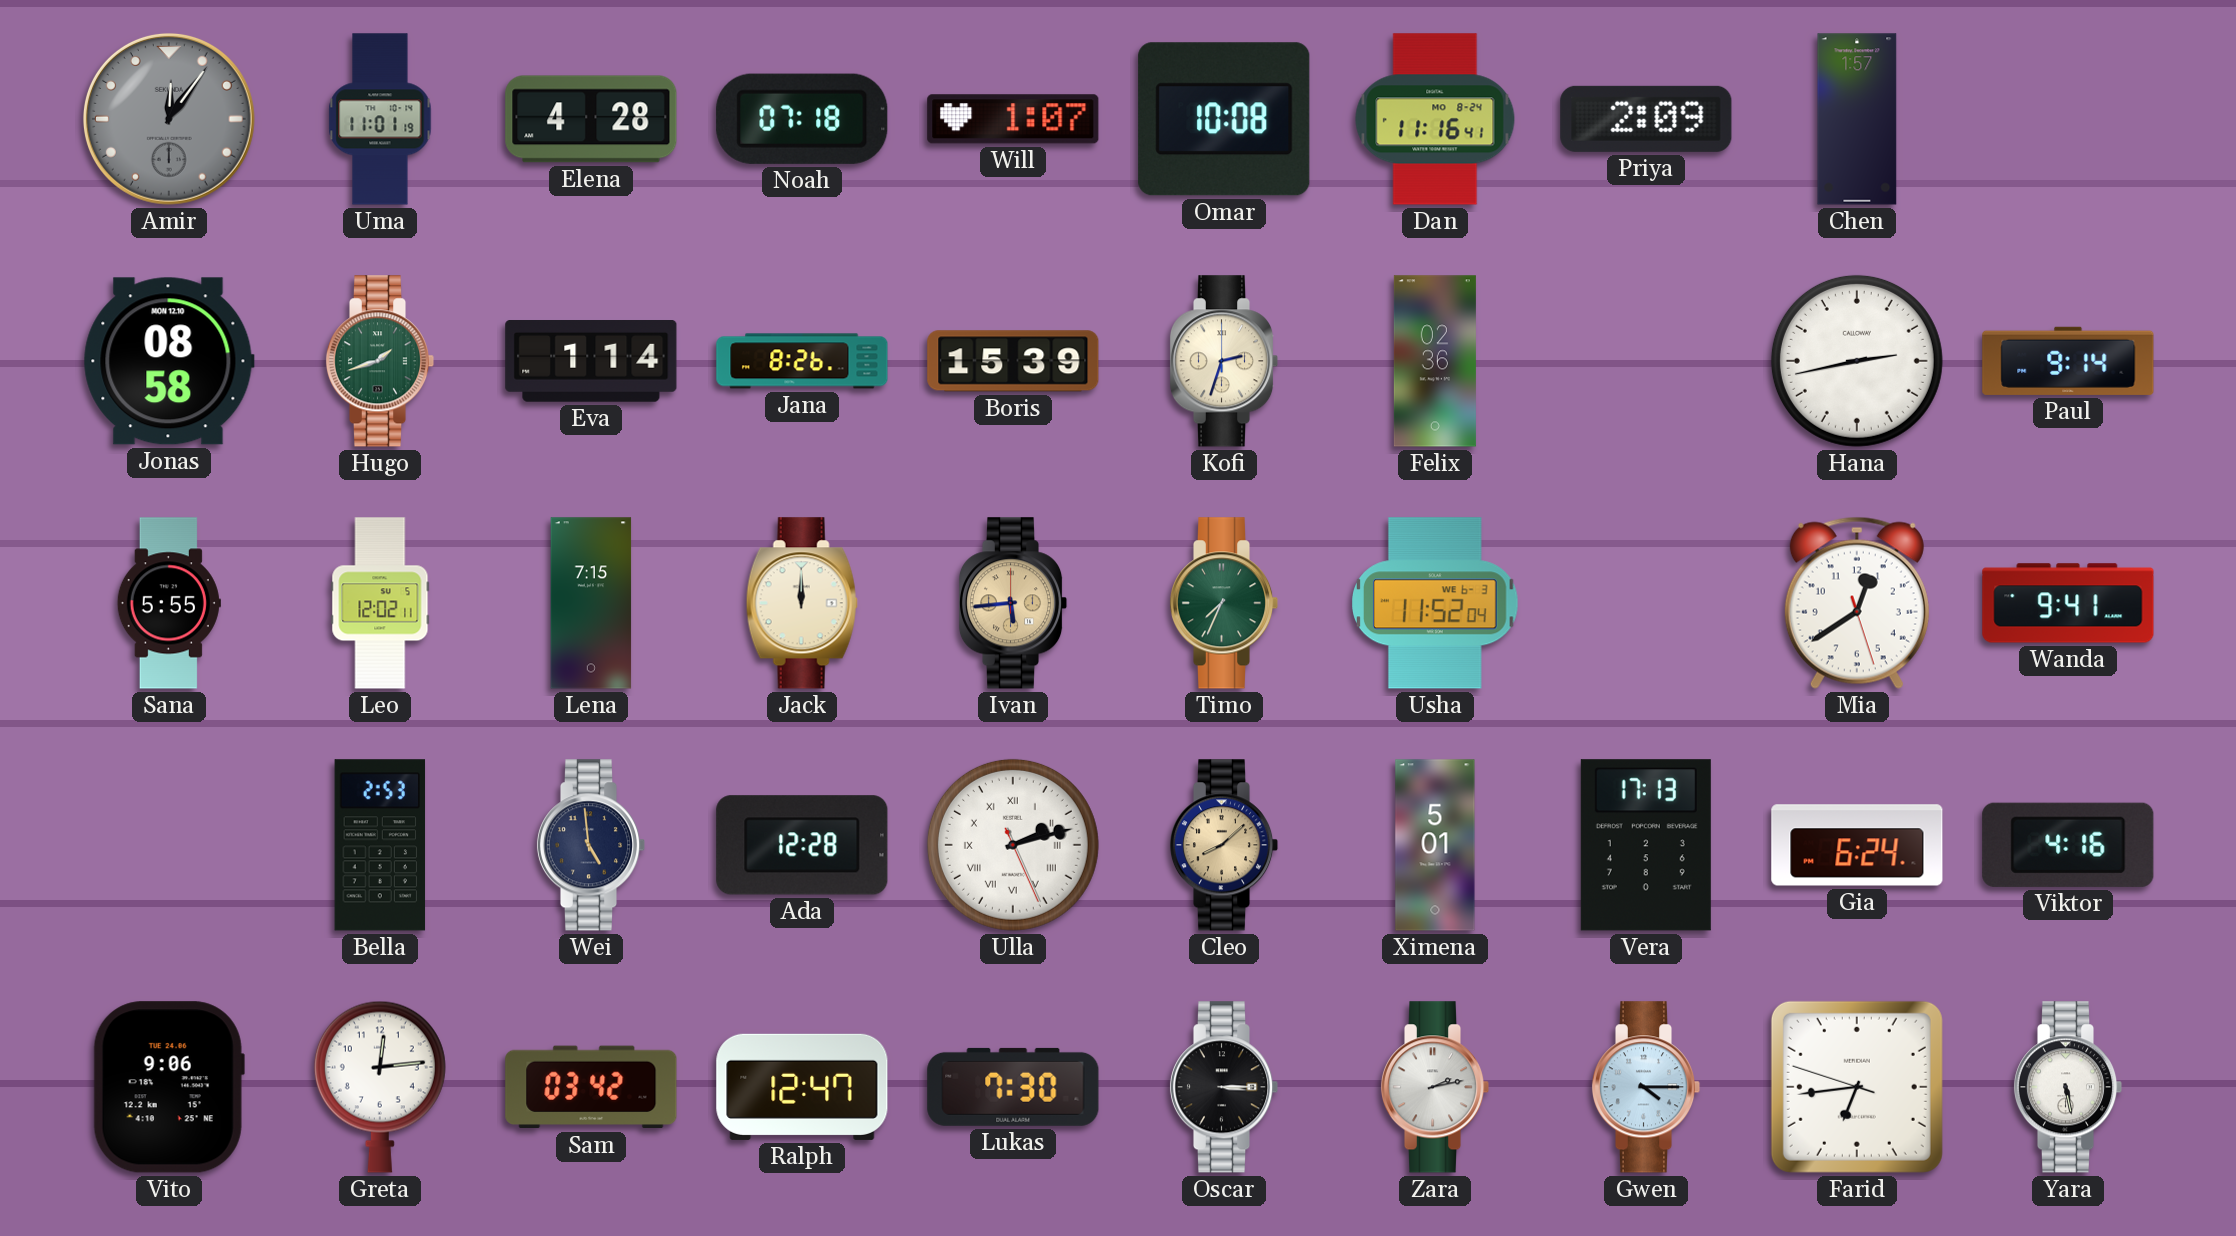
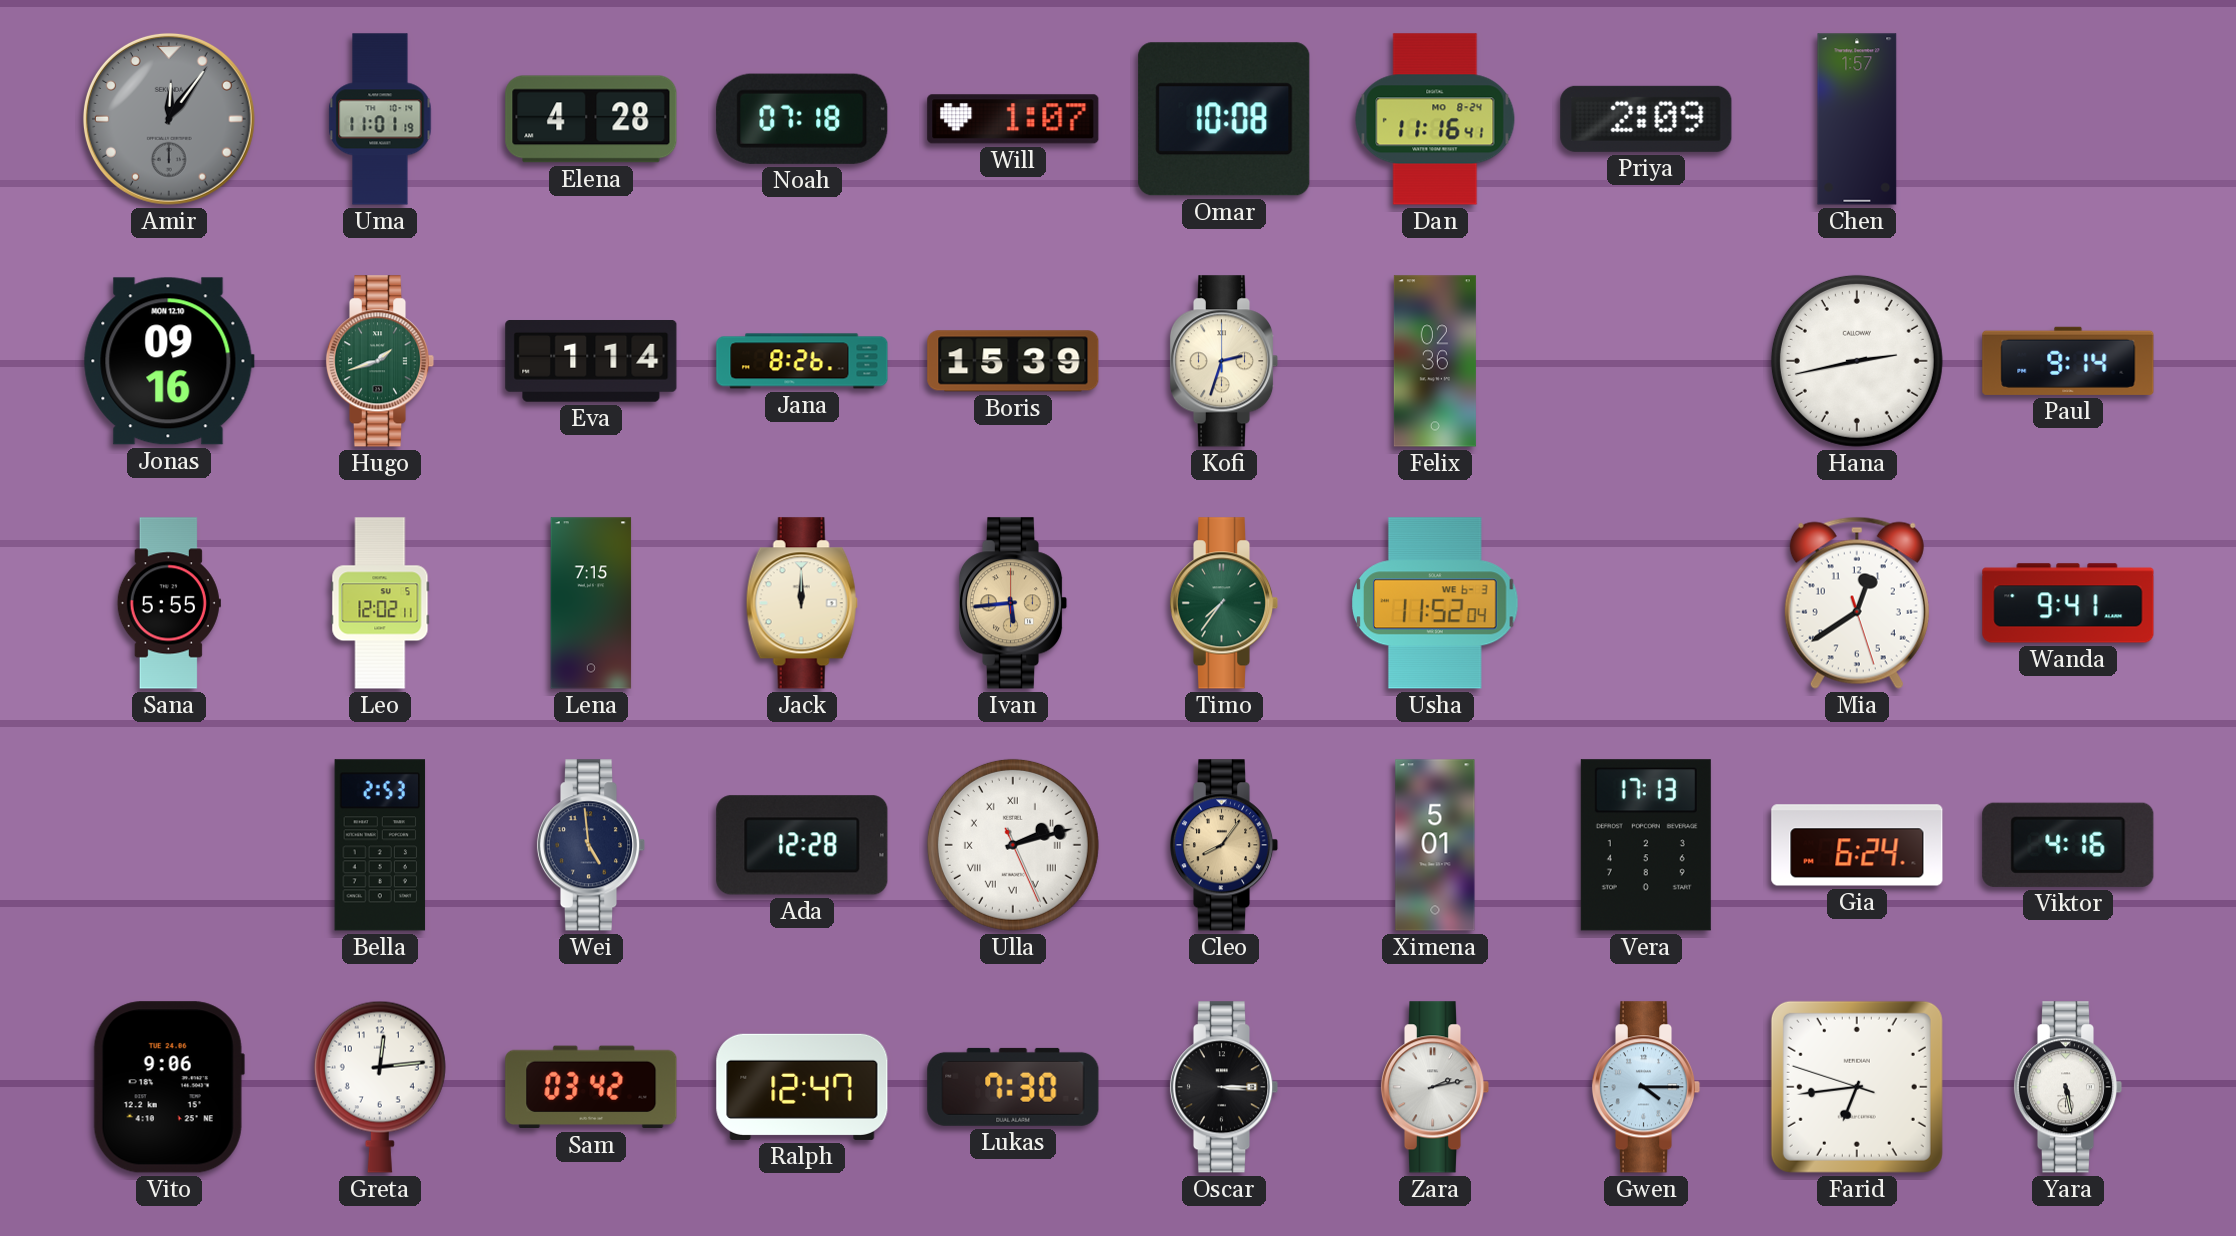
Jonas: 08:58 -> 09:16
Timo: 7:34 -> 7:36
Cleo: 8:08 -> 8:06
